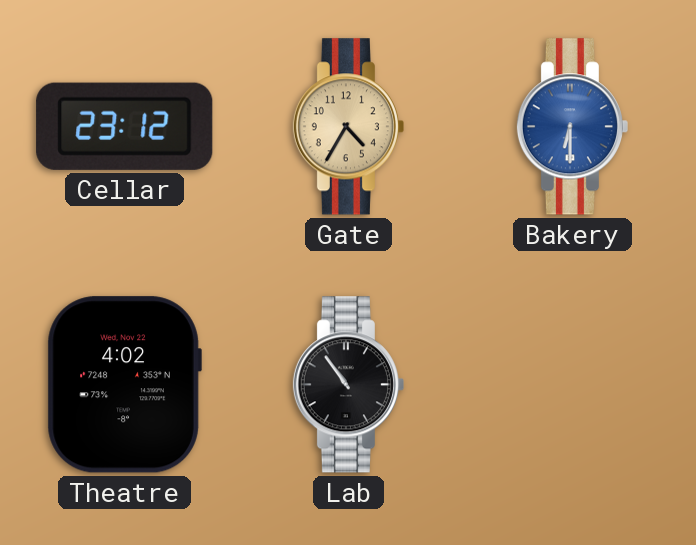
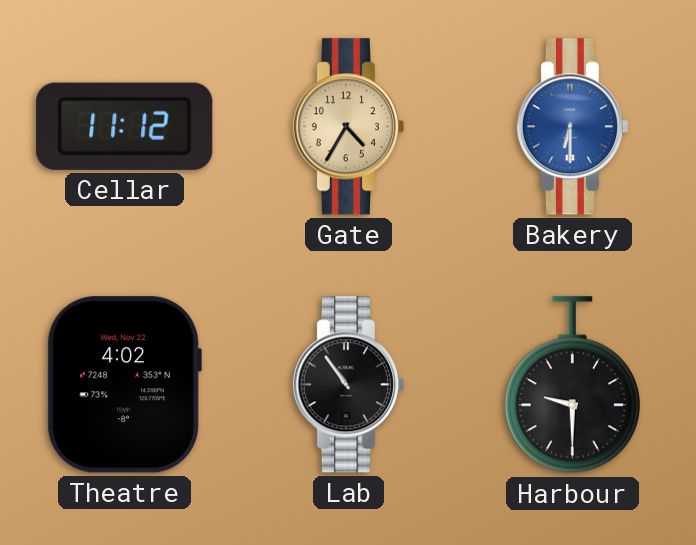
Cellar: 23:12 -> 11:12
Harbour: none -> 9:30
